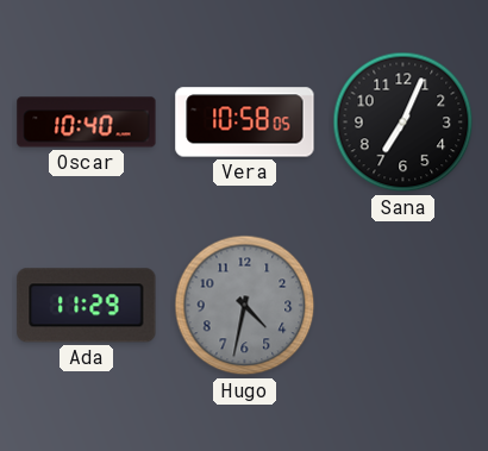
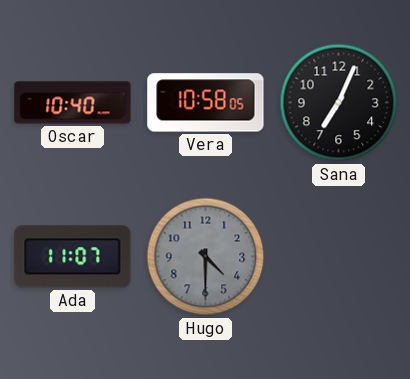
Ada: 11:29 -> 11:07
Hugo: 4:32 -> 4:30
